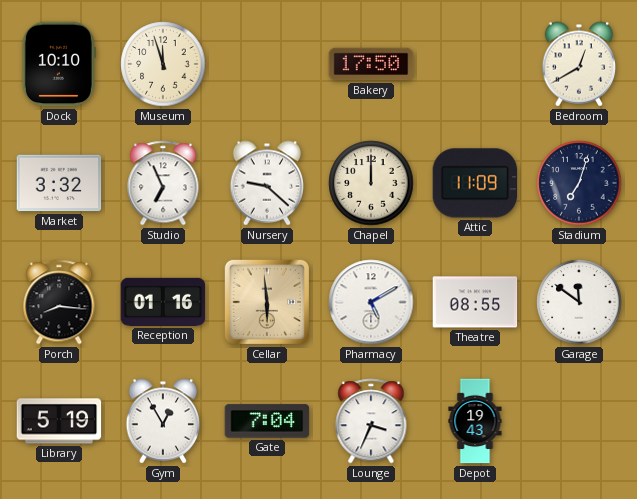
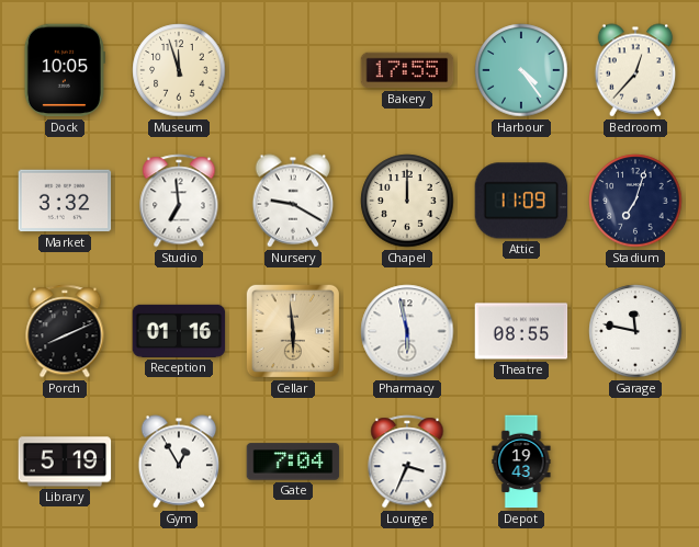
Dock: 10:10 -> 10:05
Bakery: 17:50 -> 17:55
Harbour: none -> 4:24
Bedroom: 12:40 -> 12:37
Studio: 6:56 -> 6:59
Nursery: 9:22 -> 9:20
Porch: 8:16 -> 8:11
Pharmacy: 5:10 -> 5:58
Garage: 11:51 -> 11:47
